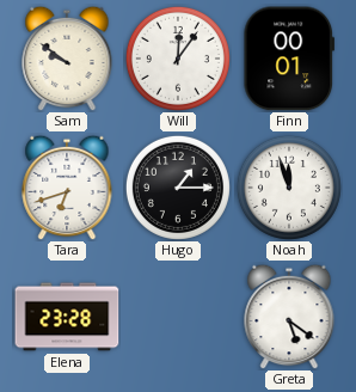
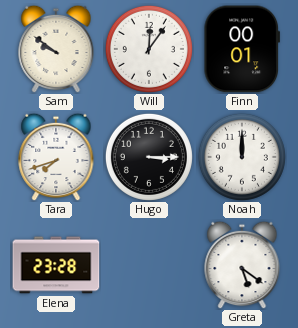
Tara: 6:42 -> 7:42
Hugo: 1:15 -> 3:15
Noah: 11:57 -> 12:00
